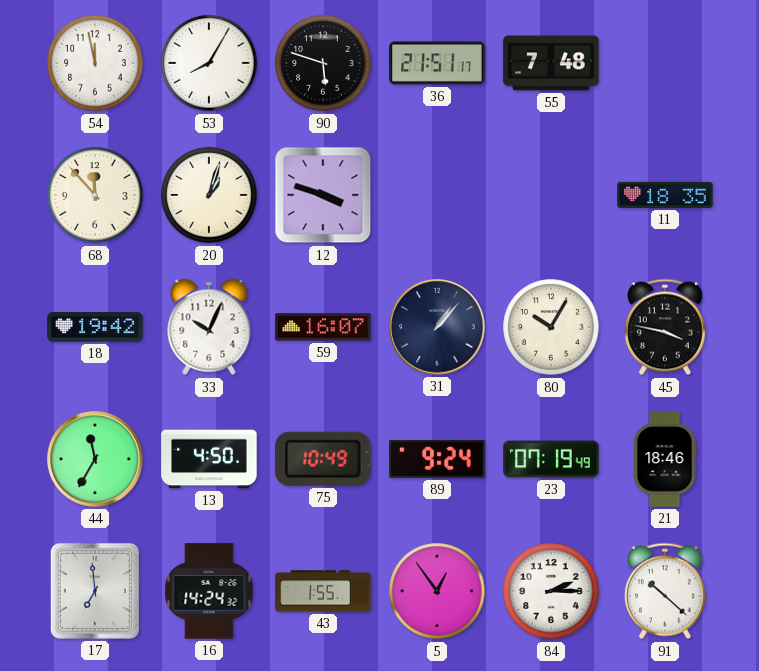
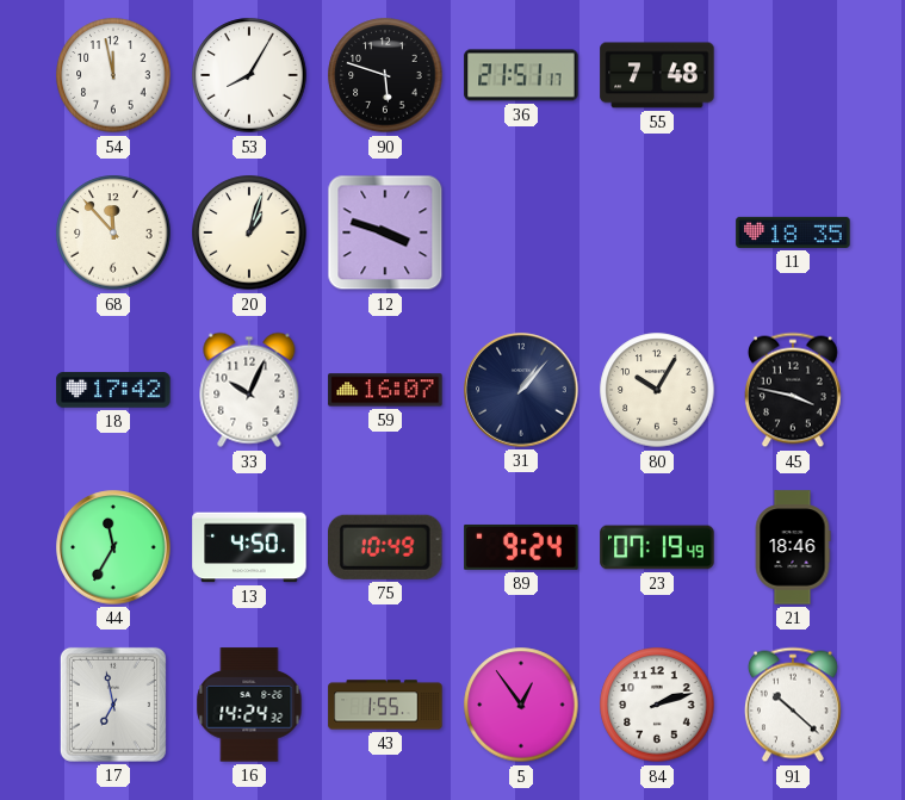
18: 19:42 -> 17:42
17: 6:59 -> 6:58
84: 2:15 -> 2:12
